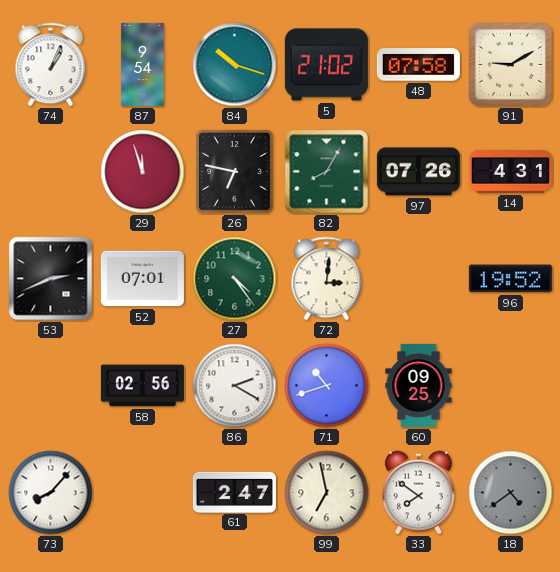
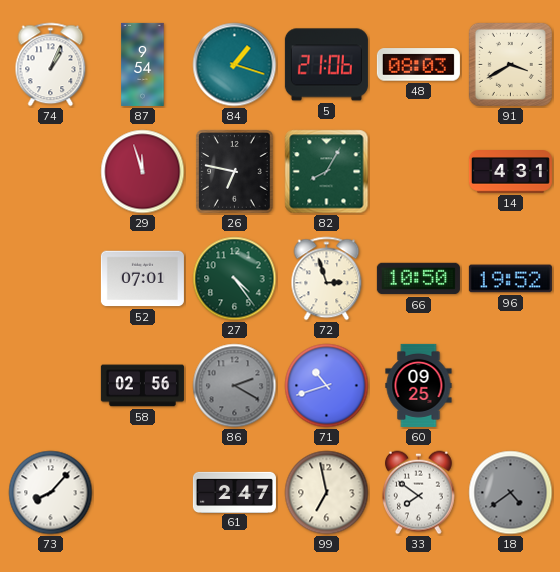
84: 10:18 -> 1:18
5: 21:02 -> 21:06
48: 07:58 -> 08:03
91: 9:10 -> 3:40
97: 07:26 -> none
53: 2:41 -> none
72: 3:01 -> 2:57
66: none -> 10:50
86 dial: white -> grey
